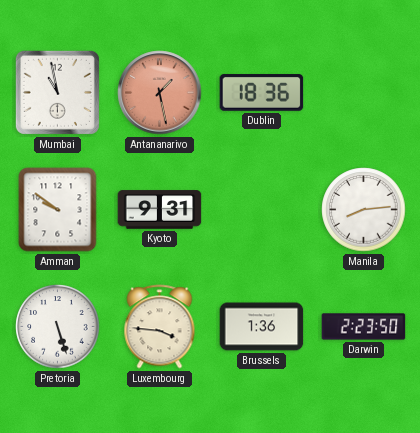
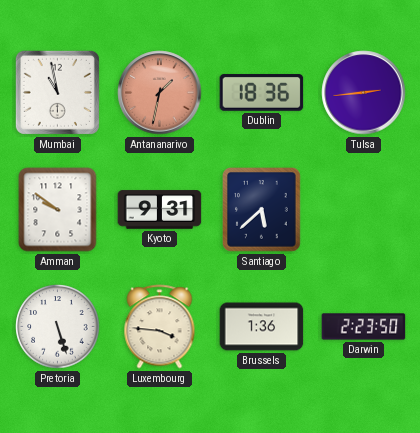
Antananarivo: 1:28 -> 1:32
Tulsa: none -> 2:44
Santiago: none -> 5:38
Manila: 8:14 -> none
